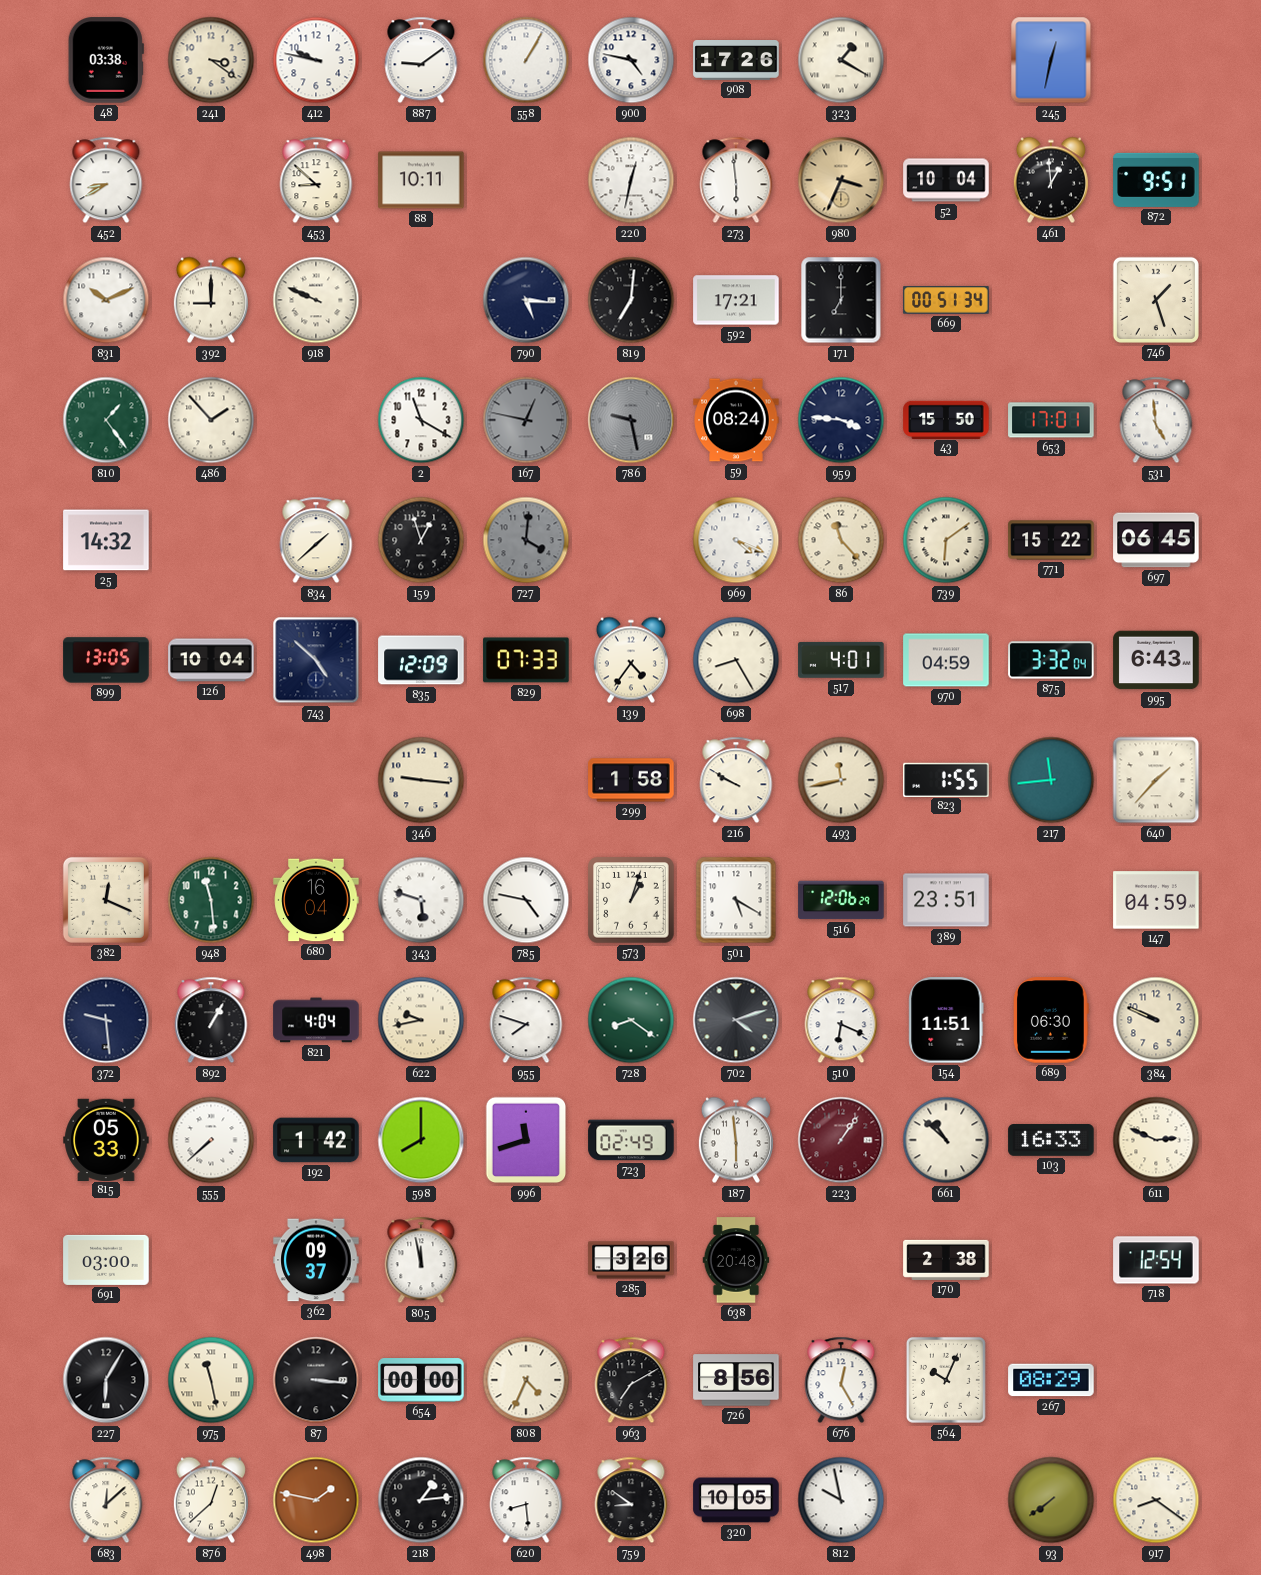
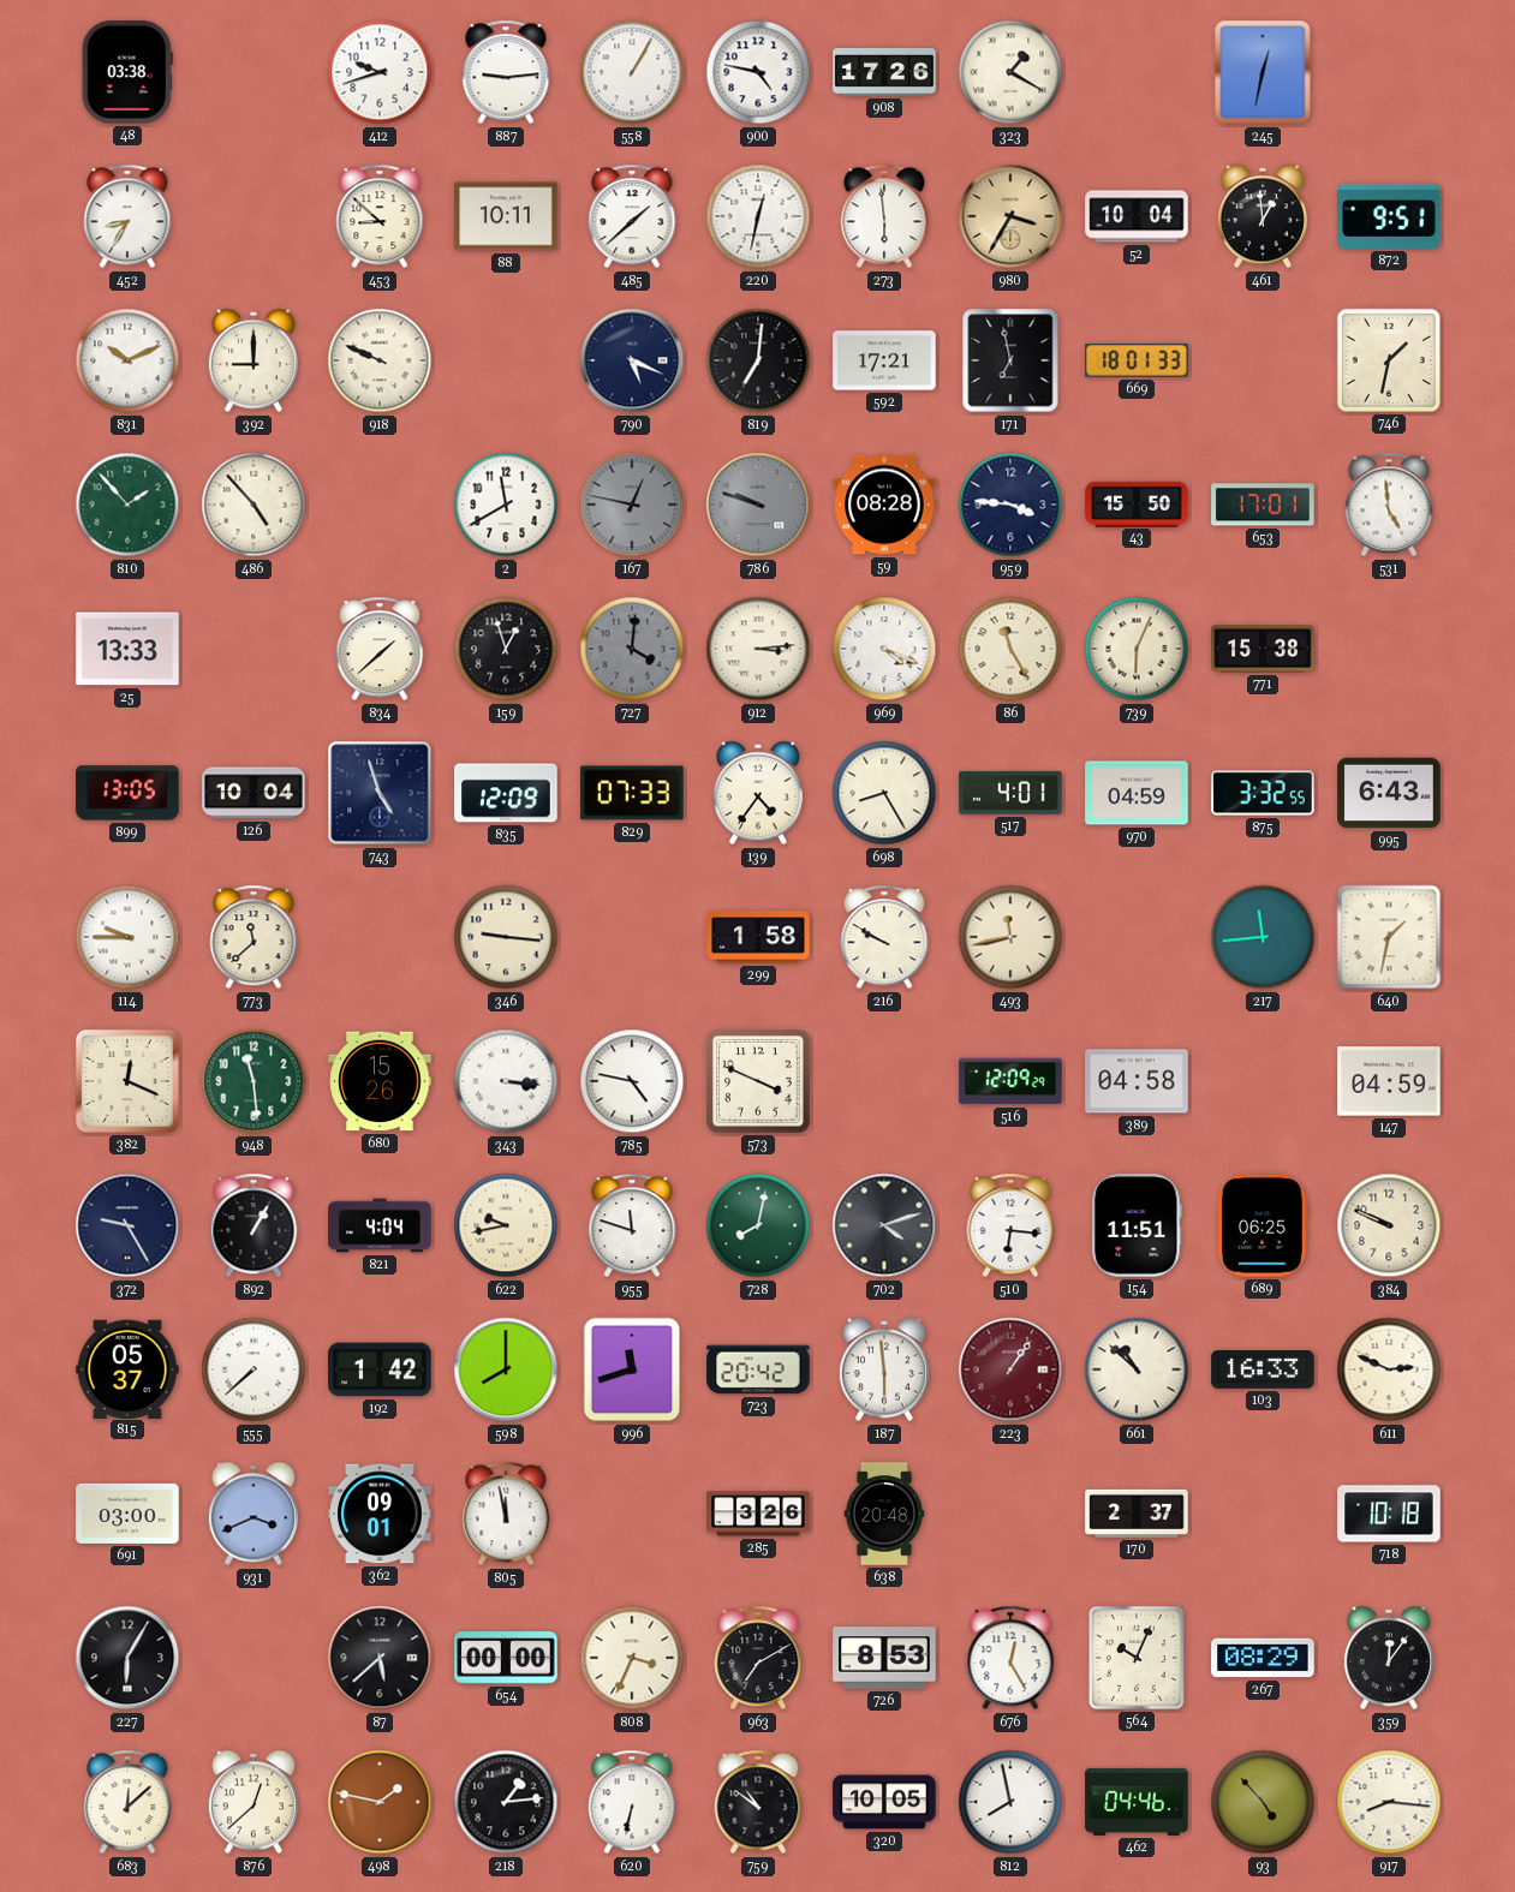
241: 3:21 -> none
412: 9:47 -> 9:42
887: 9:09 -> 9:14
452: 8:40 -> 8:35
485: none -> 1:38
980: 3:34 -> 3:35
790: 5:16 -> 5:19
171: 7:00 -> 6:58
669: 00:51 -> 18:01
746: 1:27 -> 1:32
810: 1:24 -> 1:53
486: 1:53 -> 4:53
2: 11:20 -> 11:40
786: 9:28 -> 9:48
59: 08:24 -> 08:28
25: 14:32 -> 13:33
912: none -> 3:14
86: 11:23 -> 11:25
739: 6:09 -> 6:04
771: 15:22 -> 15:38
697: 06:45 -> none
743: 4:52 -> 4:57
875: 3:32:04 -> 3:32:55
114: none -> 9:45
773: none -> 11:38
823: 1:55 -> none
640: 1:37 -> 1:32
680: 16:04 -> 15:26
343: 5:48 -> 3:16
573: 1:03 -> 3:49
501: 5:20 -> none
516: 12:06 -> 12:09
389: 23:51 -> 04:58
372: 9:29 -> 9:25
955: 7:48 -> 11:48
728: 8:21 -> 8:02
510: 6:19 -> 6:16
689: 06:30 -> 06:25
815: 05:33 -> 05:37
723: 02:49 -> 20:42
931: none -> 3:41
362: 09:37 -> 09:01
170: 2:38 -> 2:37
718: 12:54 -> 10:18
975: 11:28 -> none
87: 3:16 -> 5:38
808: 4:34 -> 3:34
726: 8:56 -> 8:53
359: none -> 12:06
620: 8:29 -> 6:32
759: 8:51 -> 10:51
812: 9:58 -> 7:58
462: none -> 04:46
93: 7:39 -> 4:53
917: 8:21 -> 8:16
